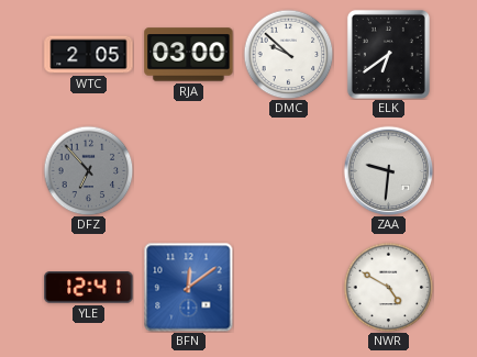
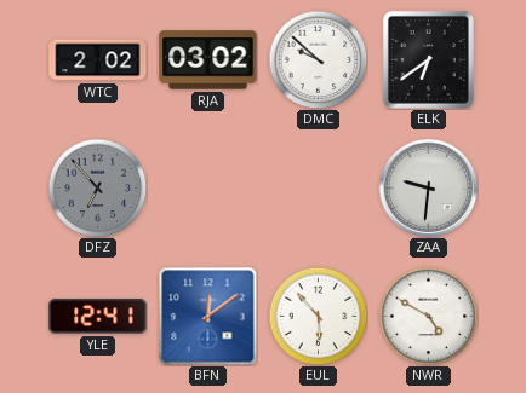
WTC: 2:05 -> 2:02
RJA: 03:00 -> 03:02
EUL: none -> 5:53
